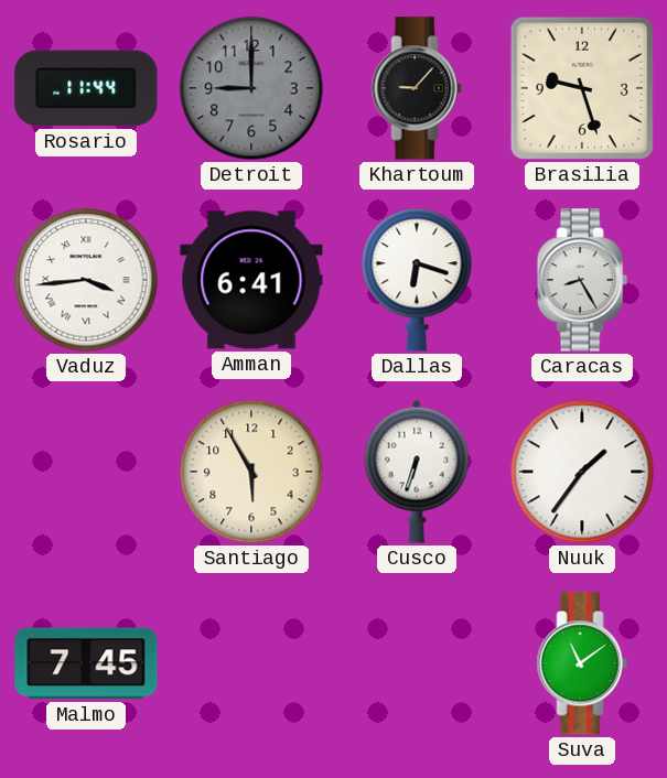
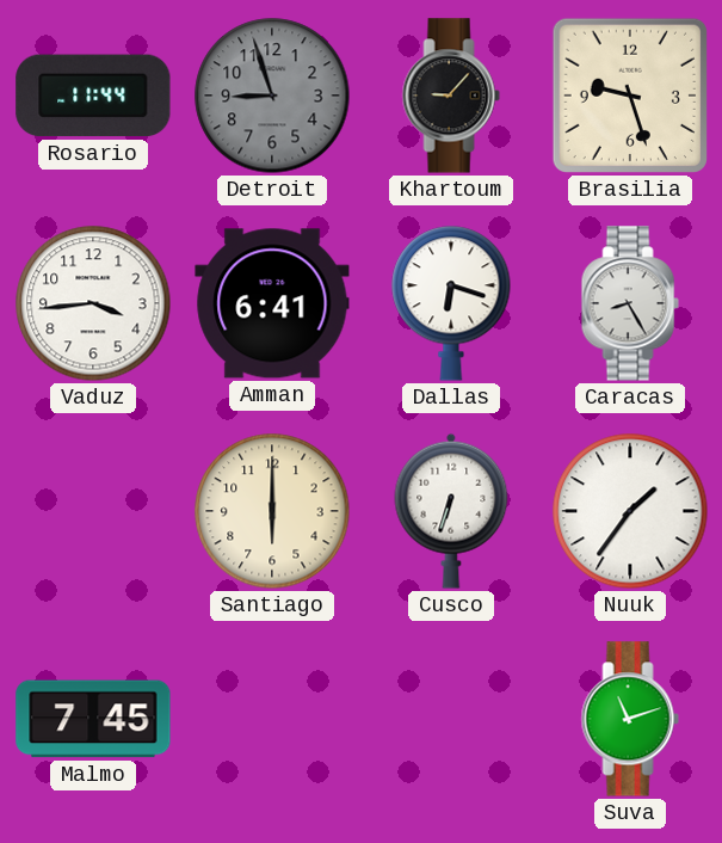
Detroit: 9:00 -> 8:57
Vaduz numerals: Roman -> Arabic
Santiago: 5:55 -> 6:00
Suva: 11:09 -> 11:12
